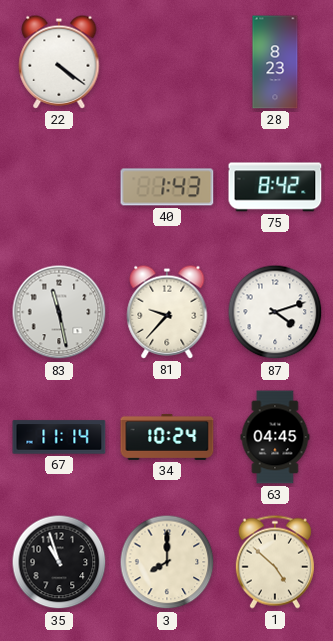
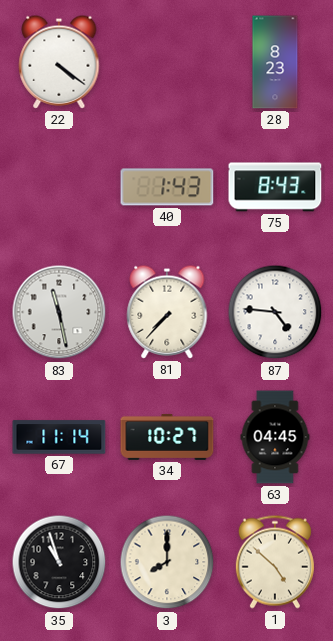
75: 8:42 -> 8:43
81: 9:37 -> 7:37
87: 4:12 -> 4:46
34: 10:24 -> 10:27
